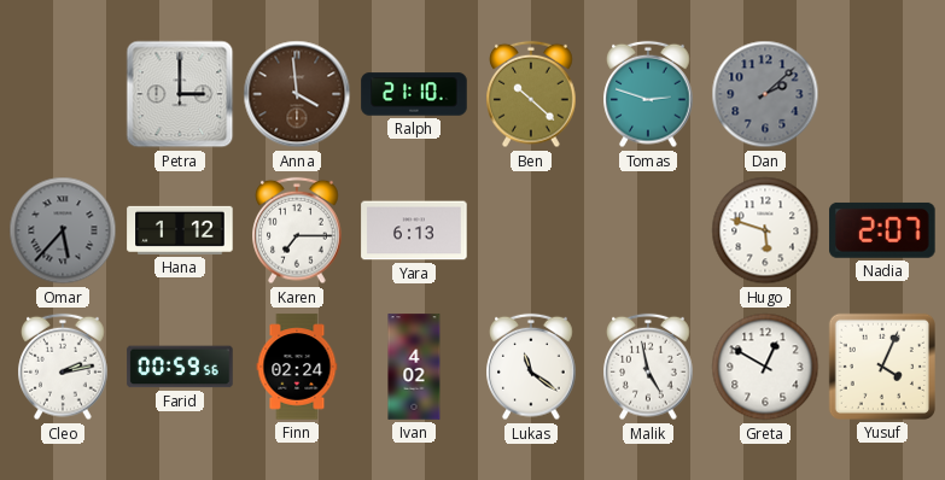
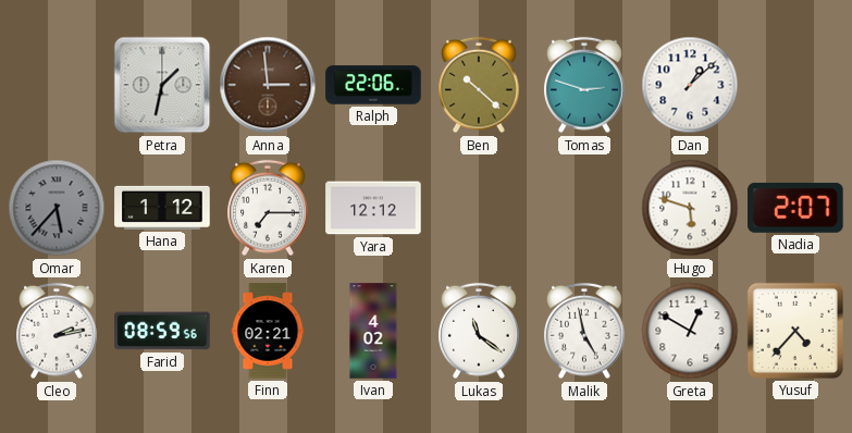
Petra: 3:00 -> 1:32
Anna: 3:59 -> 2:59
Ralph: 21:10 -> 22:06
Dan: 2:08 -> 1:08
Dan dial: grey -> white
Yara: 6:13 -> 12:12
Farid: 00:59 -> 08:59
Finn: 02:24 -> 02:21
Yusuf: 4:04 -> 4:37
